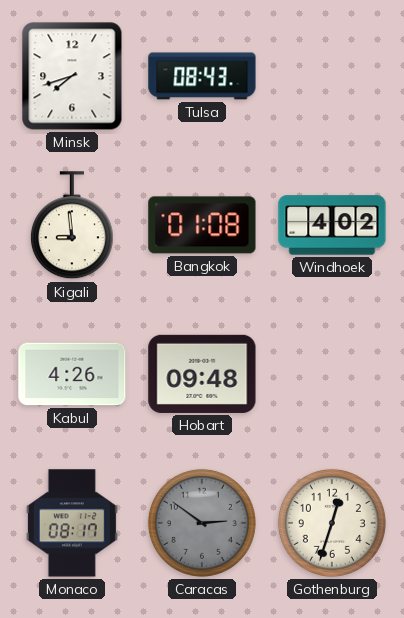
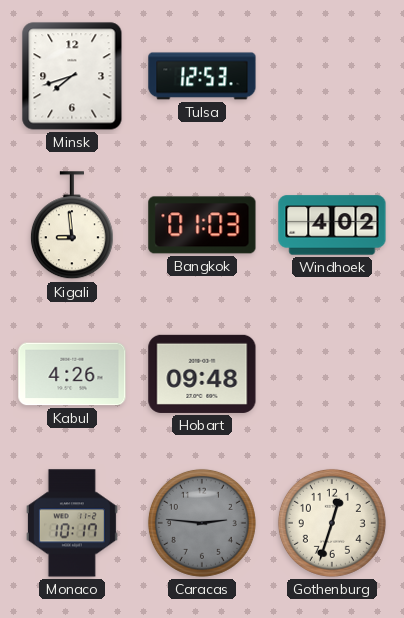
Tulsa: 08:43 -> 12:53
Bangkok: 01:08 -> 01:03
Monaco: 08:17 -> 10:17
Caracas: 2:51 -> 2:46
